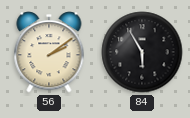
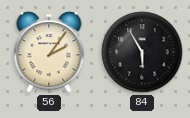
56: 2:09 -> 2:06
